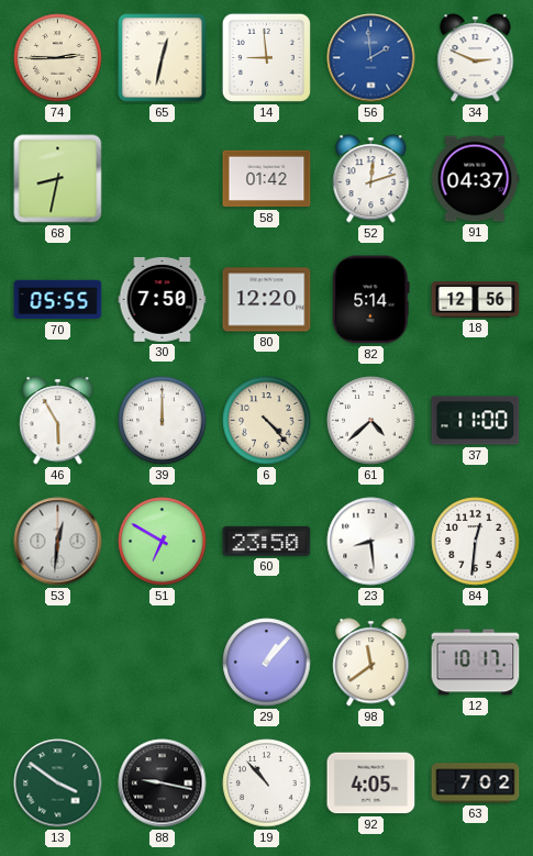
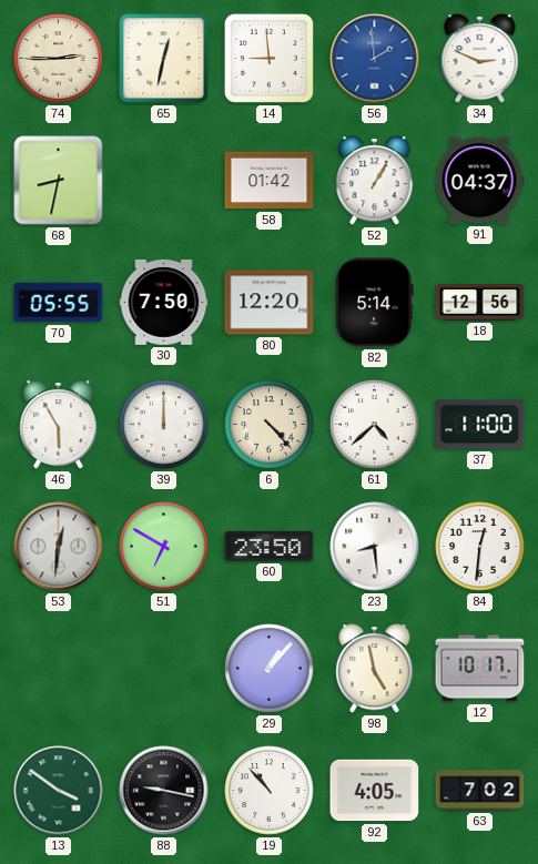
52: 12:12 -> 1:05
98: 11:39 -> 4:58
